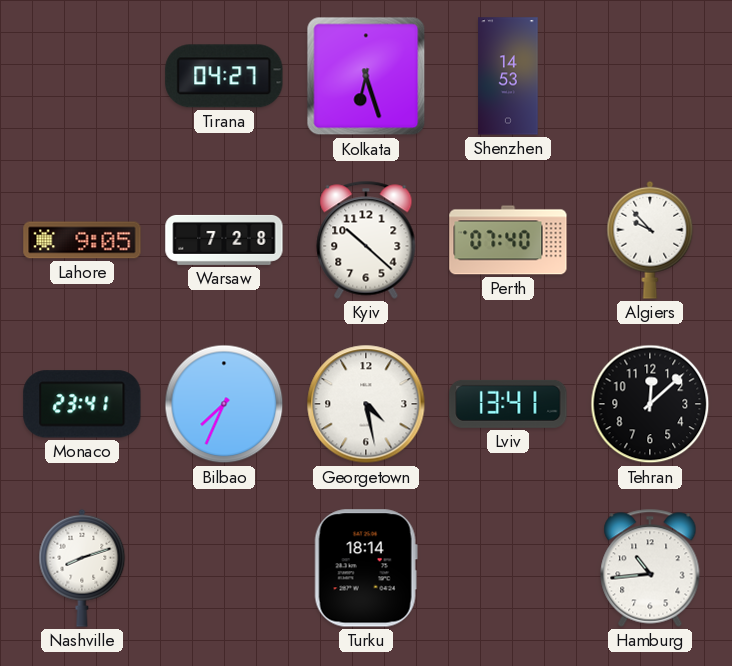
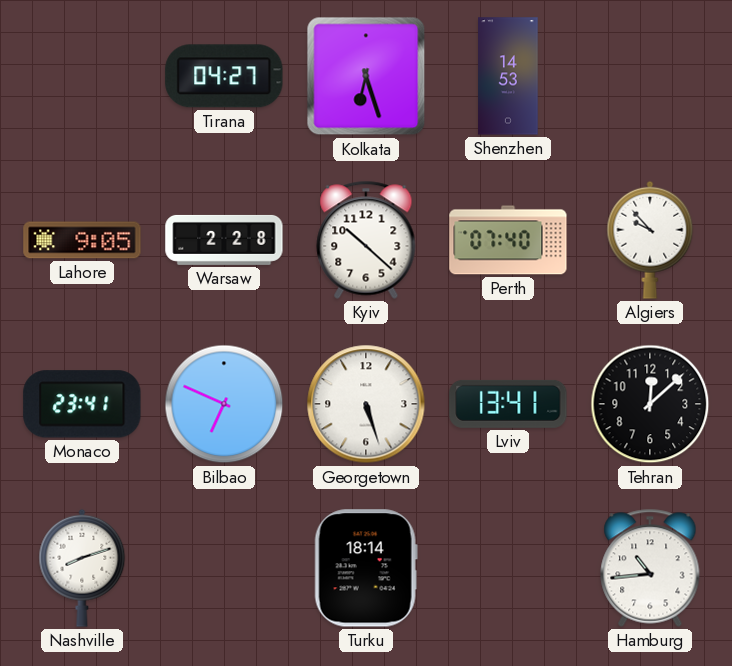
Warsaw: 7:28 -> 2:28
Bilbao: 7:34 -> 6:49
Georgetown: 4:28 -> 5:27
